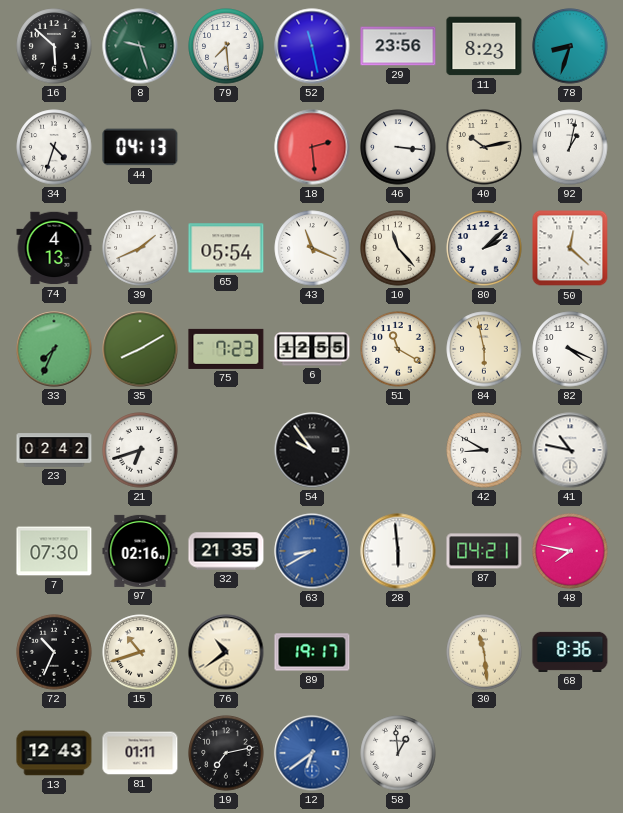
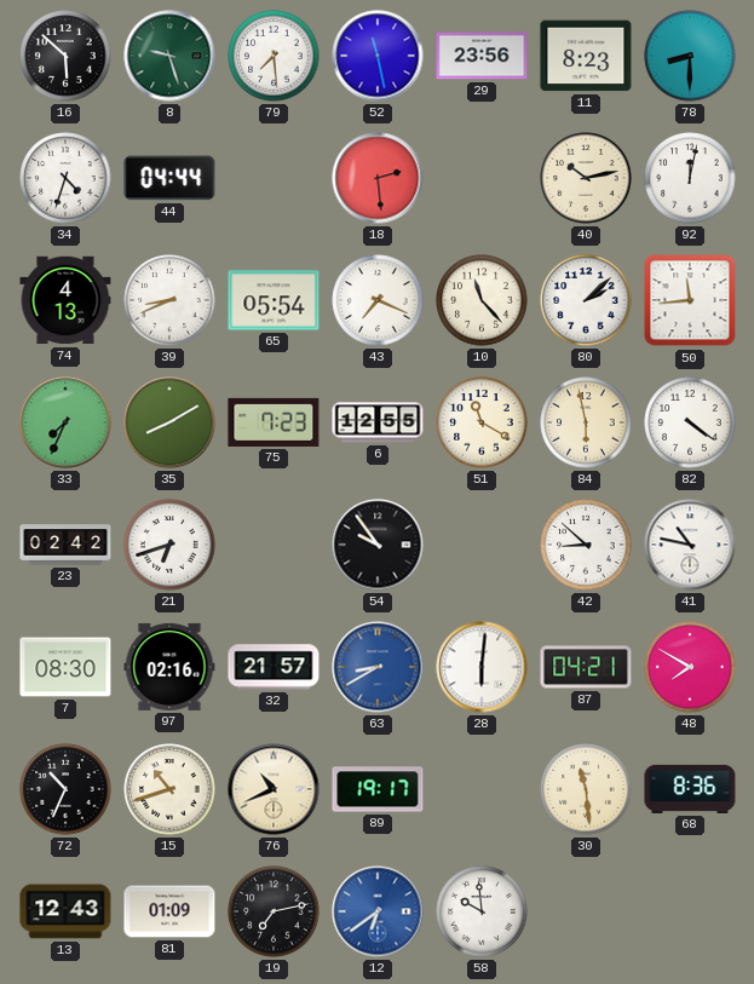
78: 8:33 -> 8:30
44: 04:13 -> 04:44
46: 3:16 -> none
92: 1:02 -> 12:02
39: 1:41 -> 8:41
43: 11:19 -> 7:19
50: 12:22 -> 11:44
82: 4:19 -> 4:21
42: 8:50 -> 8:52
7: 07:30 -> 08:30
32: 21:35 -> 21:57
28: 5:59 -> 6:01
48: 7:47 -> 7:50
76: 10:39 -> 10:41
81: 01:11 -> 01:09
58: 12:59 -> 9:59
